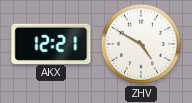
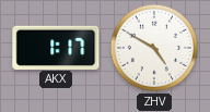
AKX: 12:21 -> 1:17
